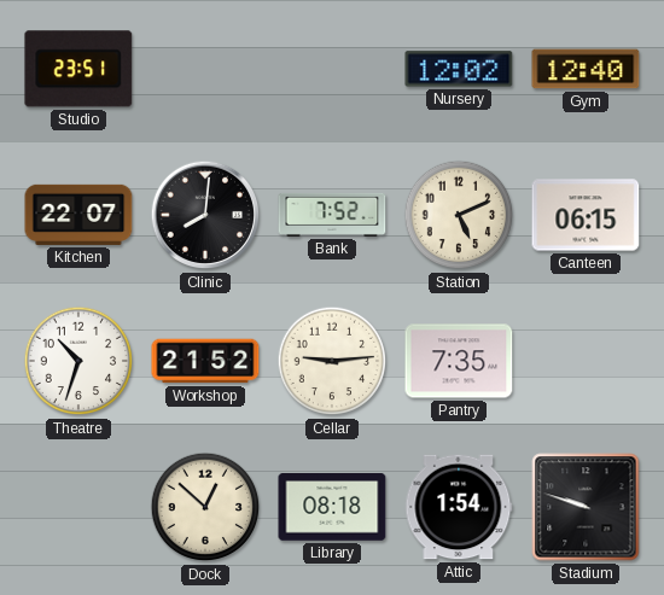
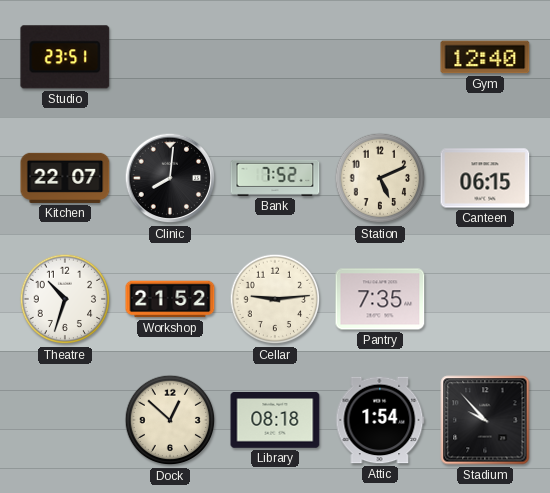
Nursery: 12:02 -> none
Stadium: 9:48 -> 9:53
